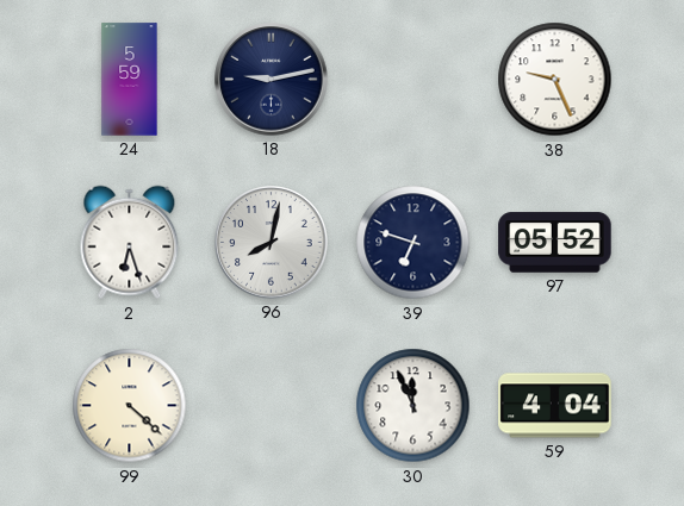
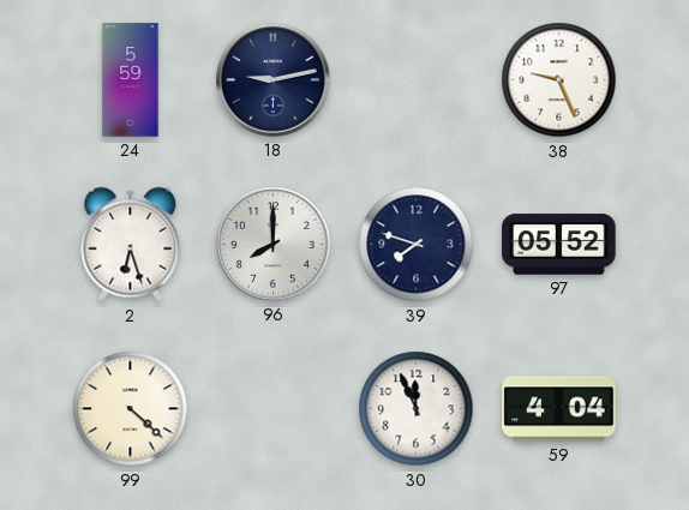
96: 8:02 -> 8:00
39: 6:48 -> 7:48
